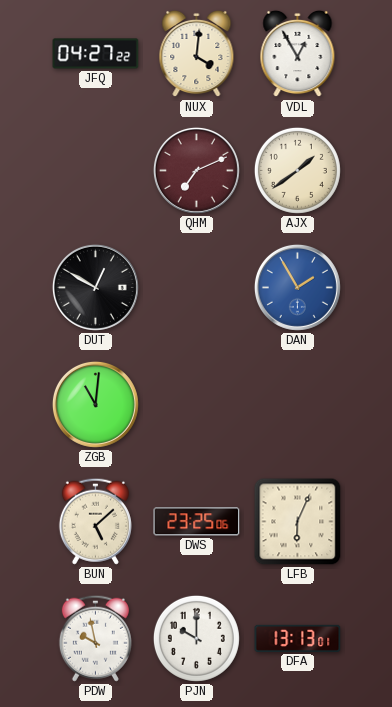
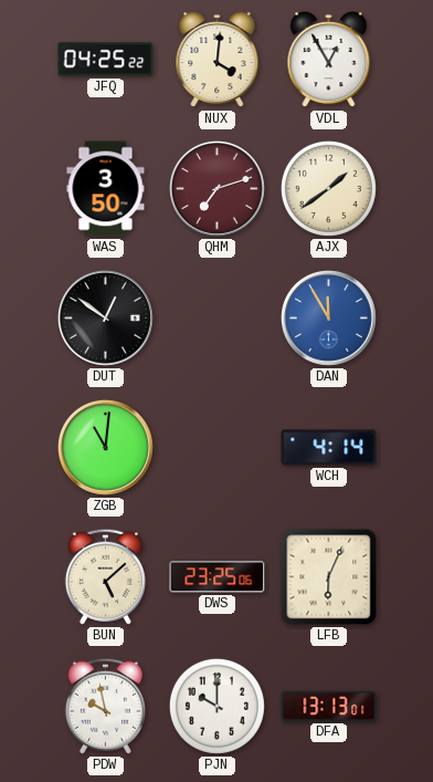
JFQ: 04:27 -> 04:25
WAS: none -> 3:50
QHM: 7:11 -> 7:12
DUT: 12:50 -> 12:51
DAN: 1:55 -> 11:55
WCH: none -> 4:14
